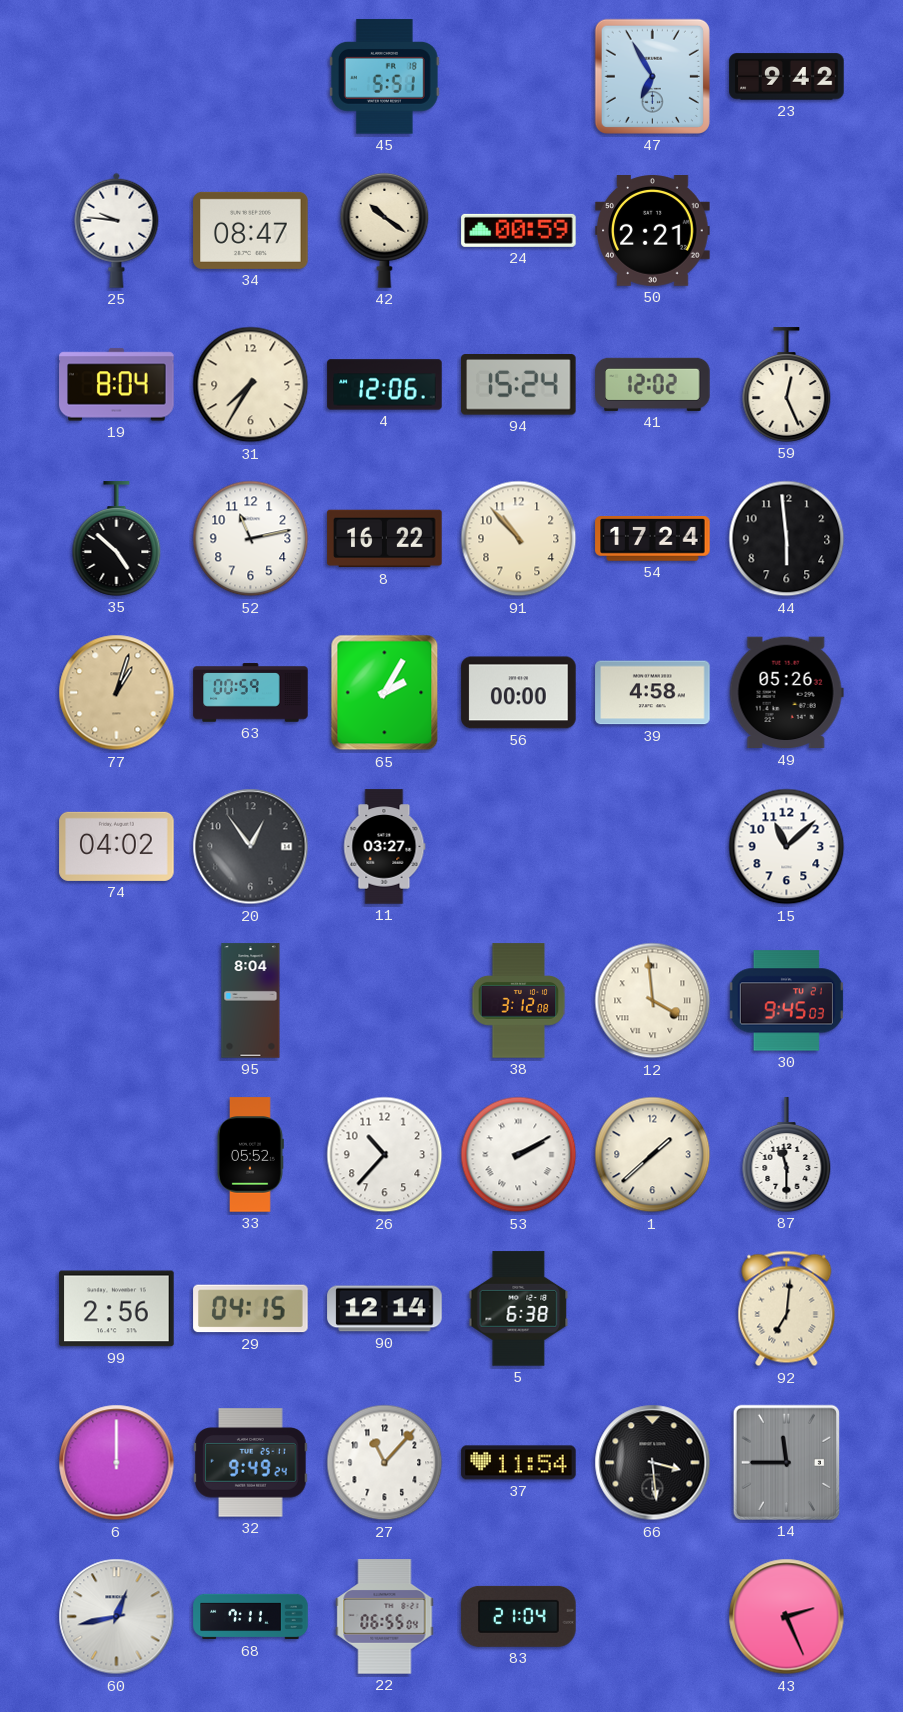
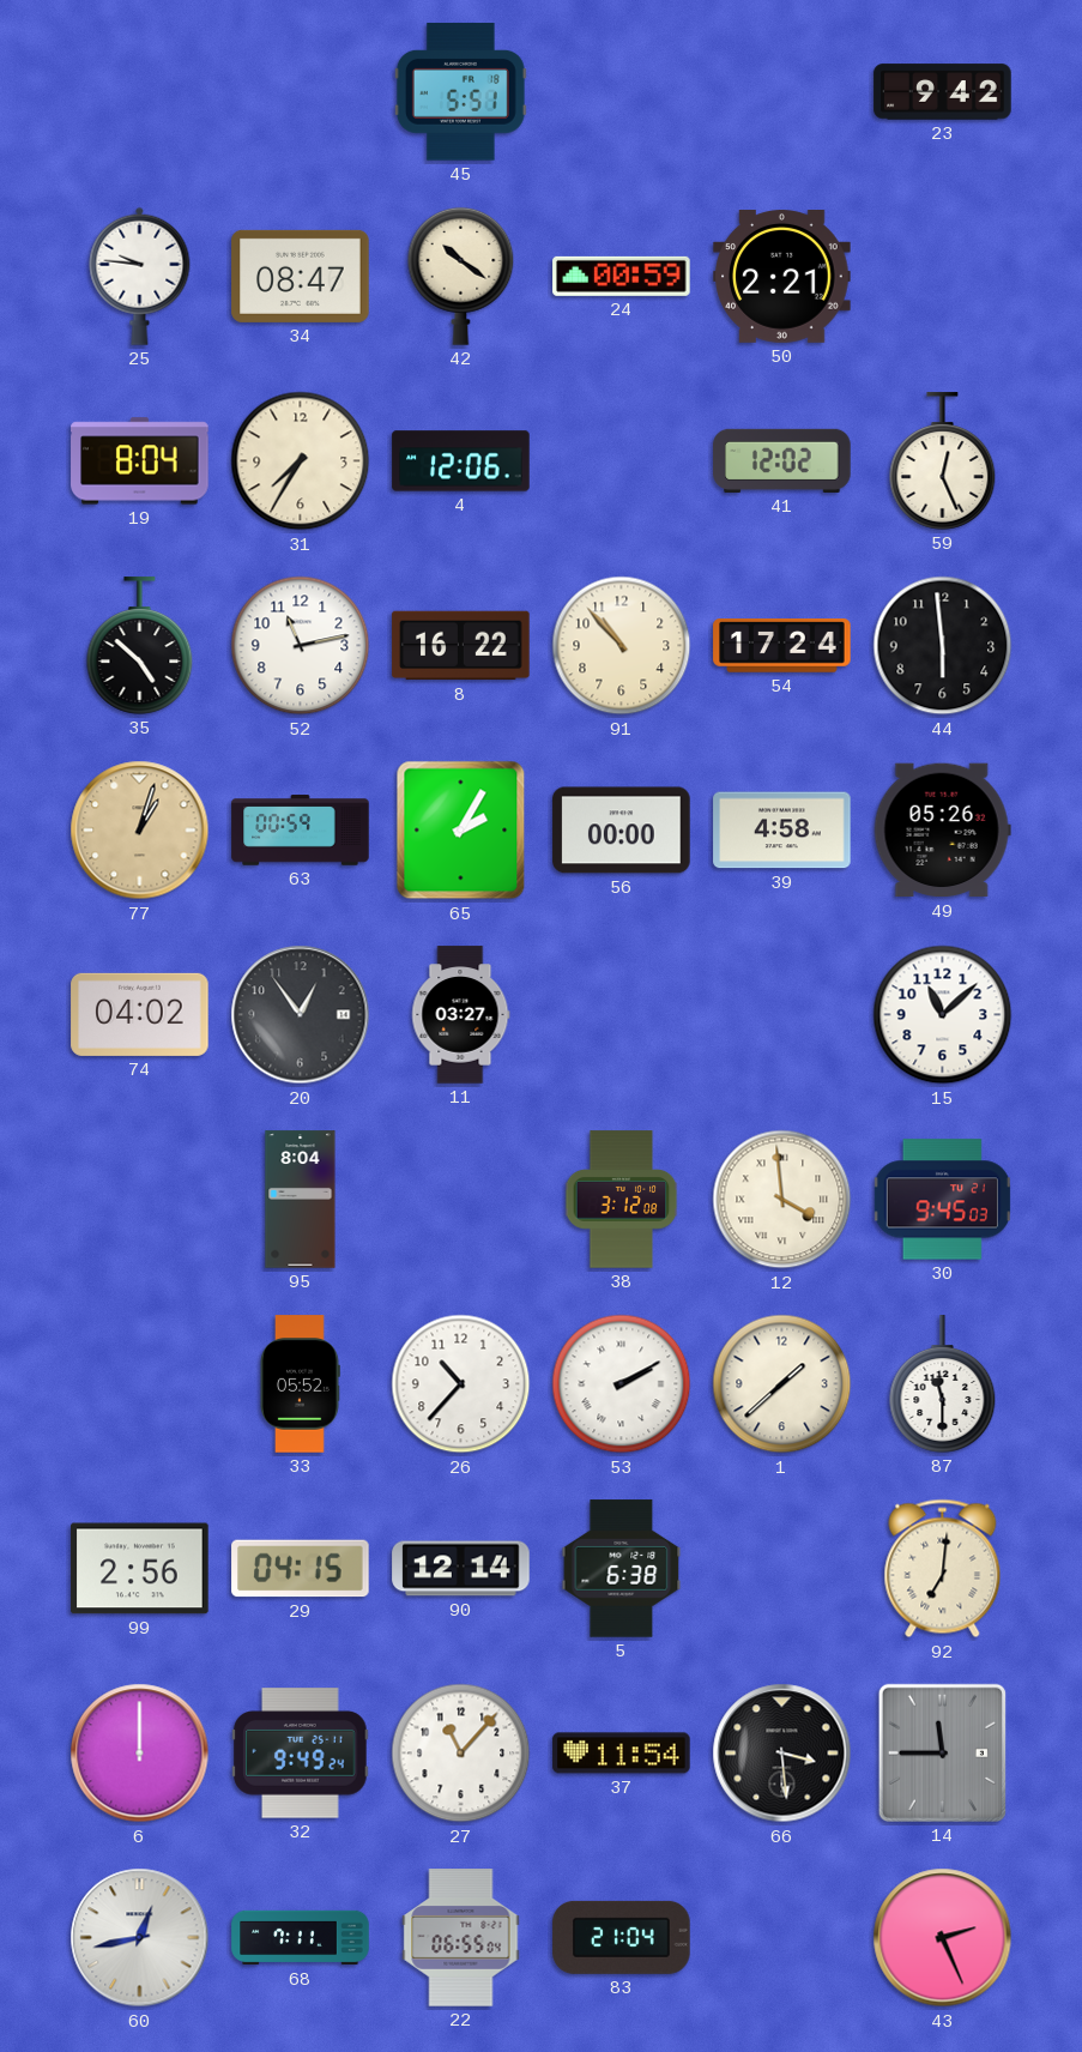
47: 6:55 -> none
94: 15:24 -> none
